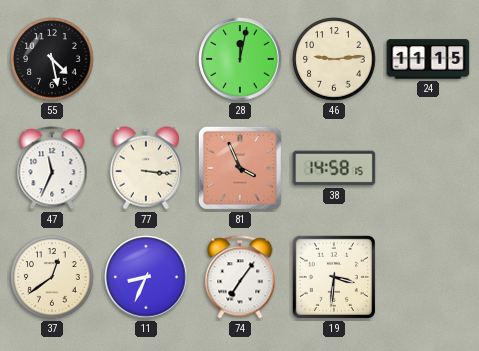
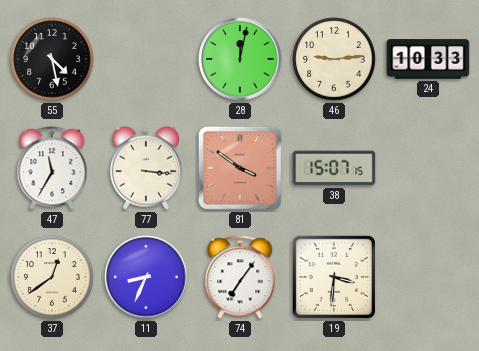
24: 11:15 -> 10:33
47: 11:34 -> 11:35
81: 3:56 -> 3:51
38: 14:58 -> 15:07
